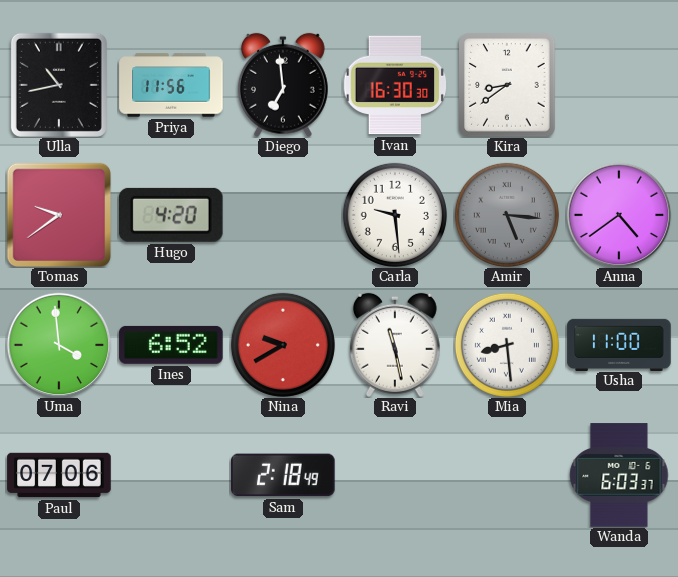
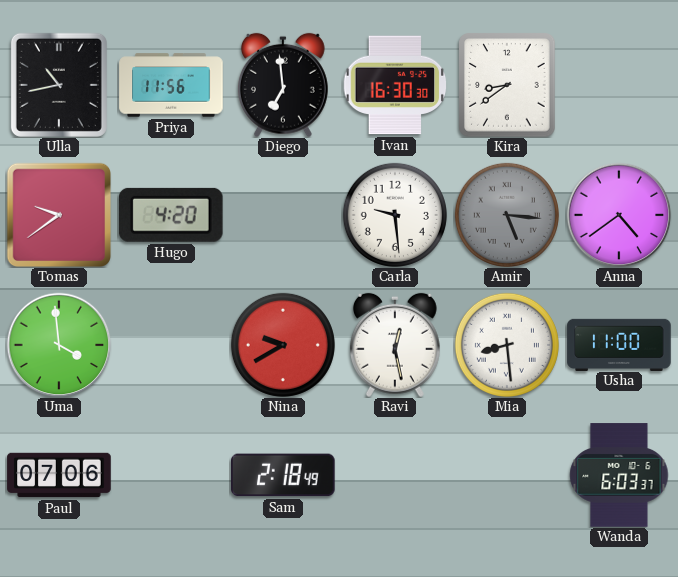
Ines: 6:52 -> none
Ravi: 11:28 -> 12:28
